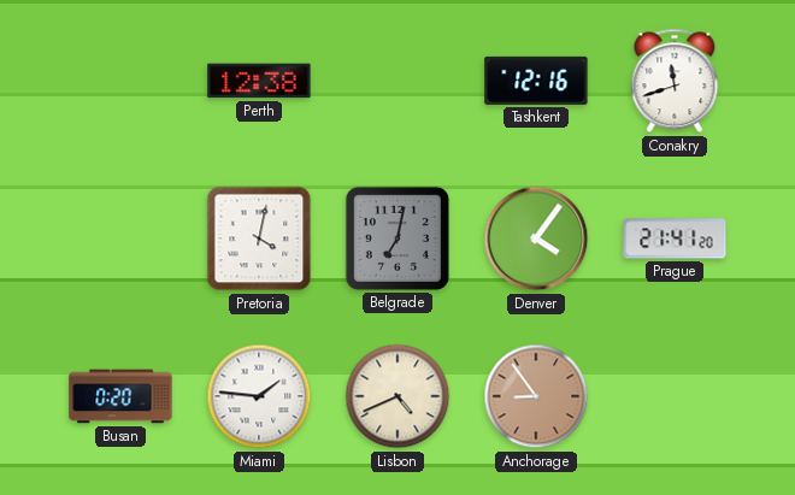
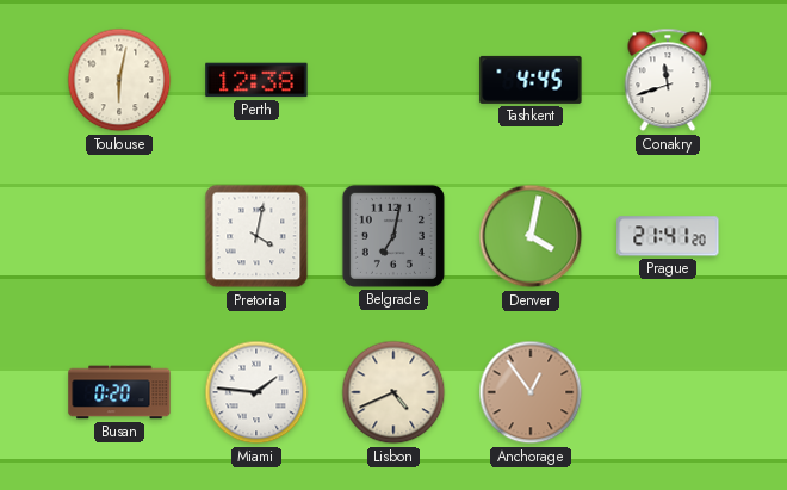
Toulouse: none -> 6:02
Tashkent: 12:16 -> 4:45
Denver: 4:06 -> 4:02
Anchorage: 8:54 -> 12:54
